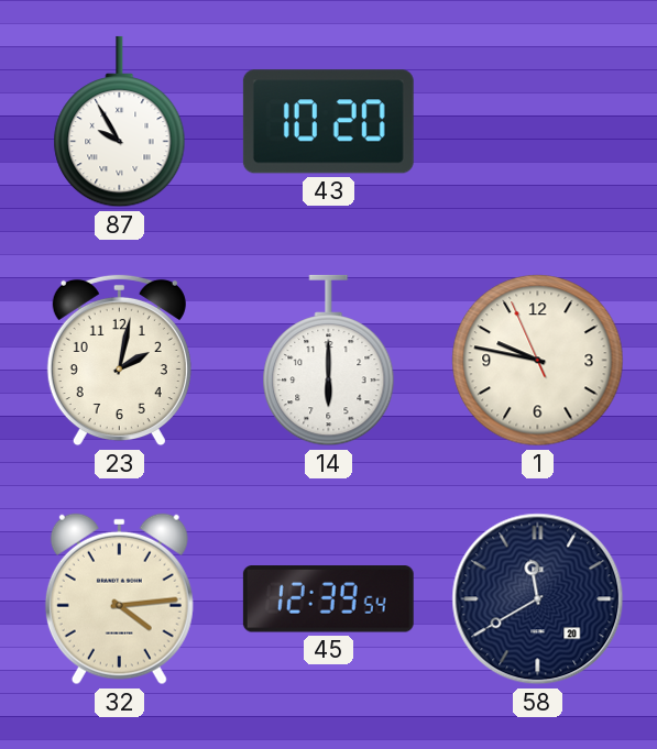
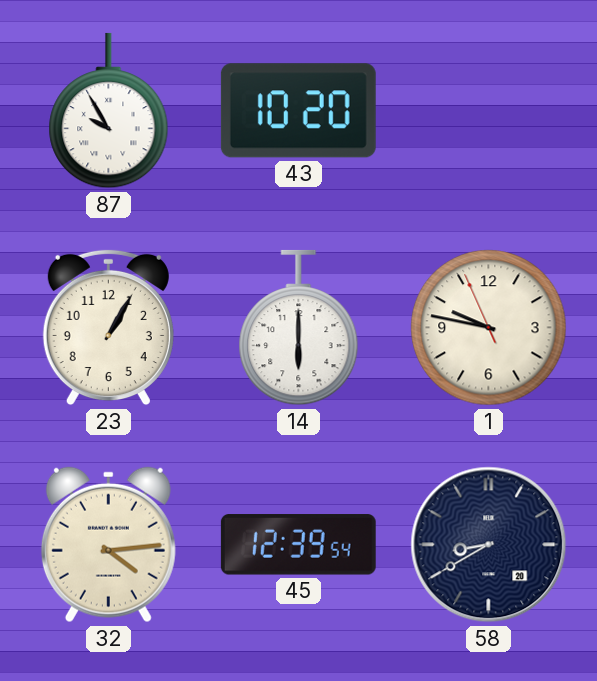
23: 2:02 -> 1:05
58: 11:40 -> 8:40
